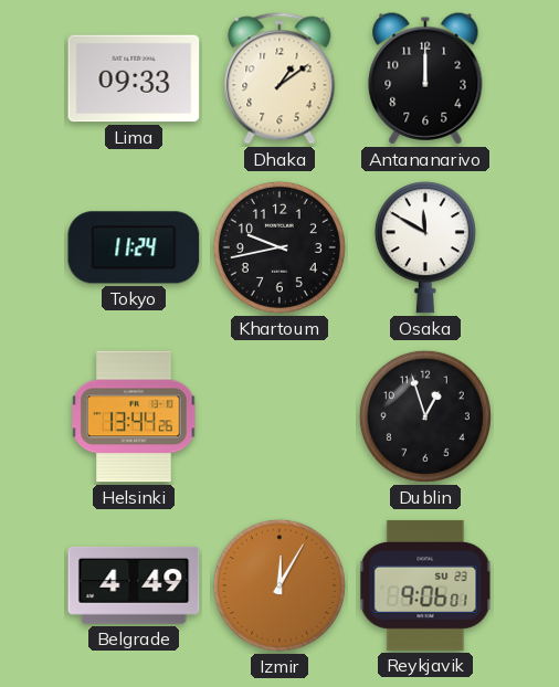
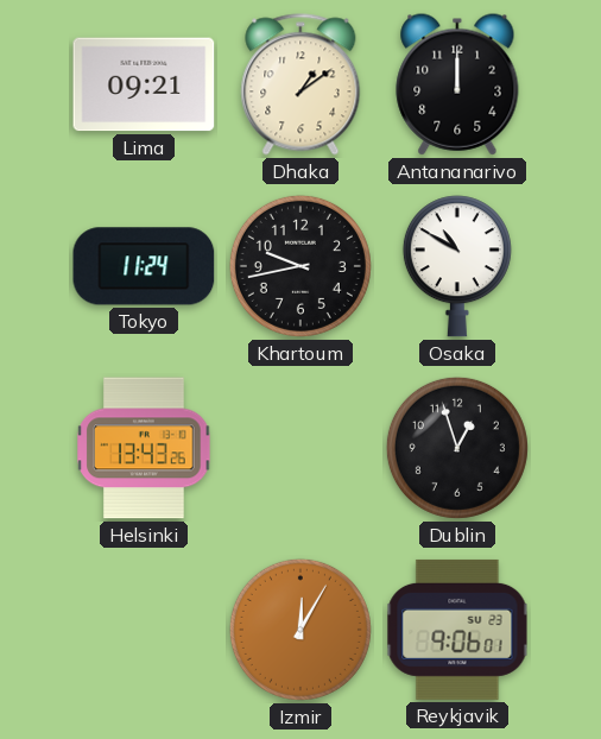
Lima: 09:33 -> 09:21
Osaka: 11:50 -> 10:50
Helsinki: 13:44 -> 13:43
Belgrade: 4:49 -> none
